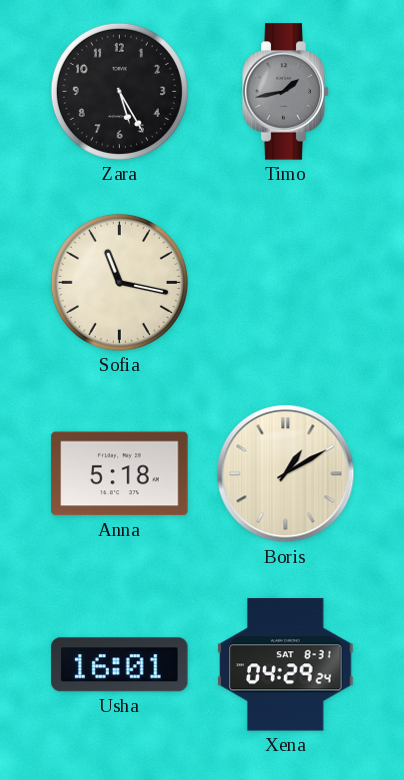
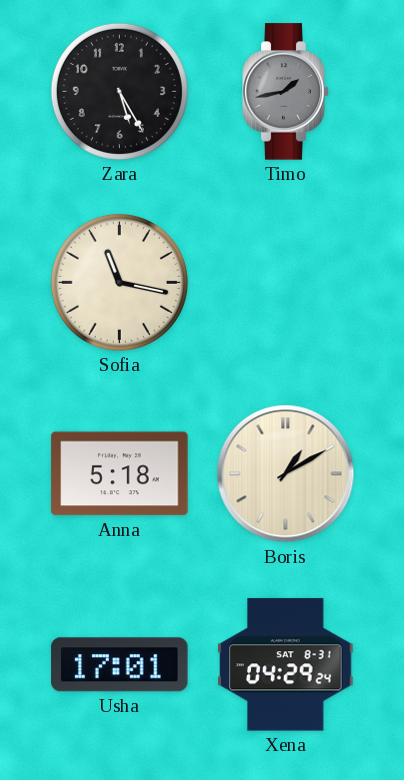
Usha: 16:01 -> 17:01
